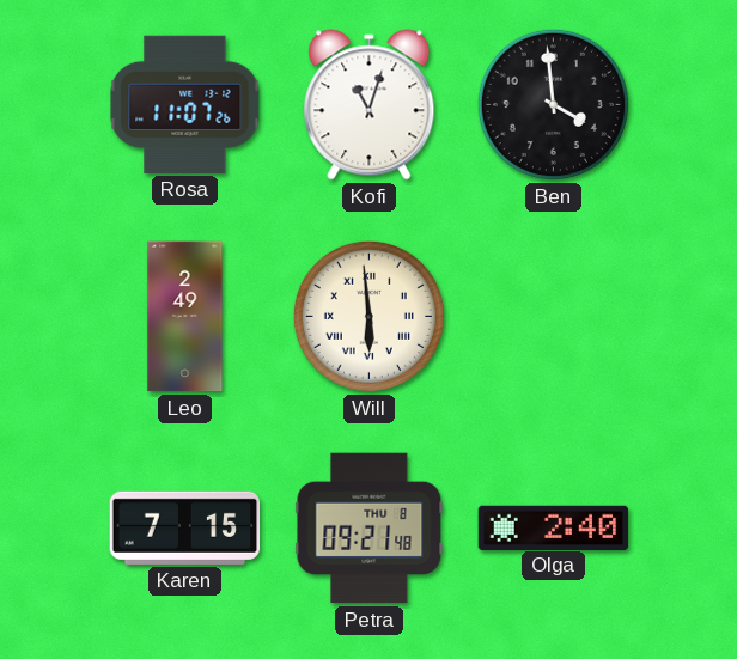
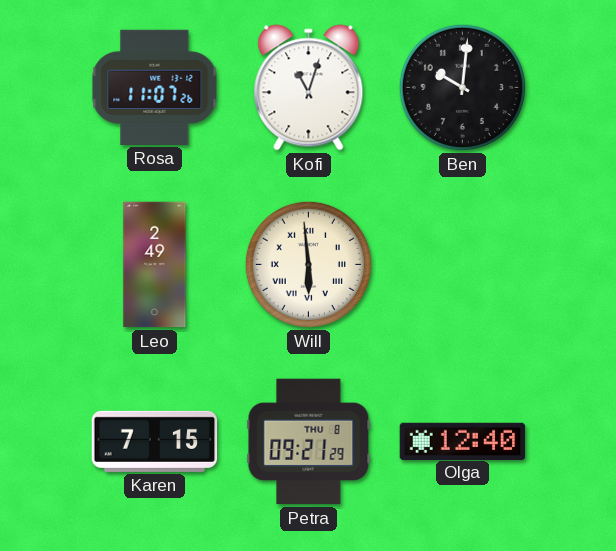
Ben: 3:59 -> 10:01
Petra: 09:21:48 -> 09:21:29
Olga: 2:40 -> 12:40
